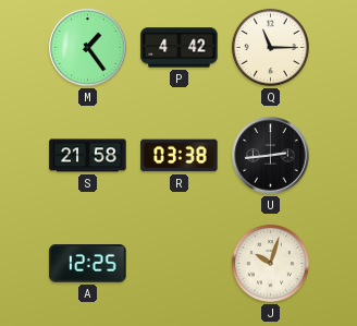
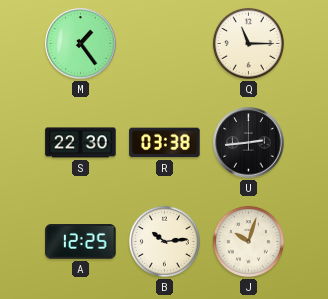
P: 4:42 -> none
S: 21:58 -> 22:30
B: none -> 10:14
